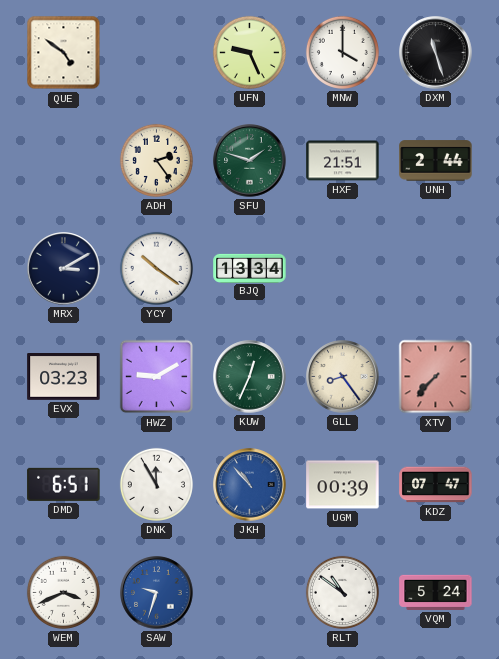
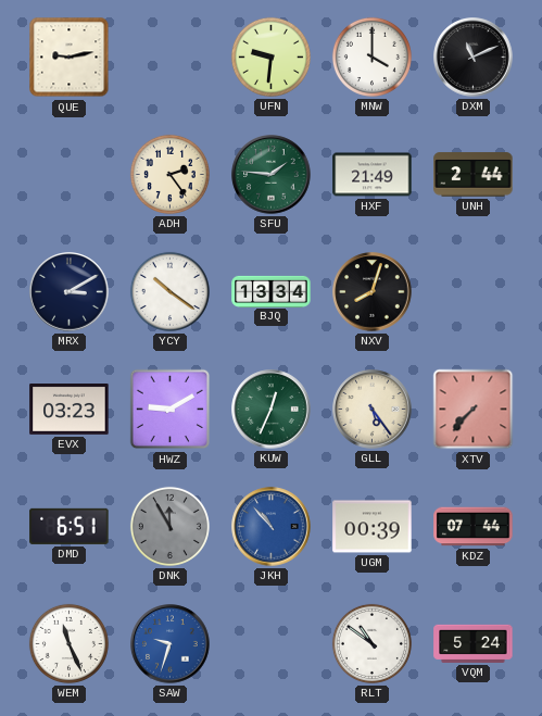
QUE: 4:51 -> 9:13
UFN: 9:26 -> 9:31
DXM: 11:27 -> 11:11
SFU: 1:48 -> 1:46
HXF: 21:51 -> 21:49
NXV: none -> 8:03
GLL: 8:24 -> 5:24
DNK dial: white -> grey
KDZ: 07:47 -> 07:44
WEM: 3:41 -> 11:26
